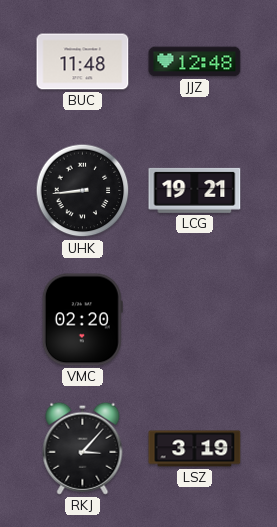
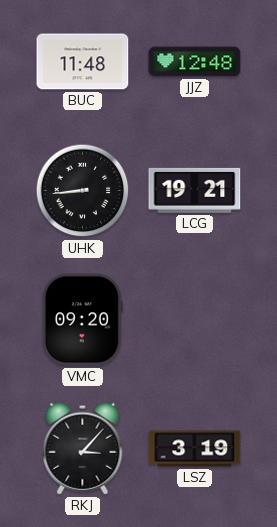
VMC: 02:20 -> 09:20
